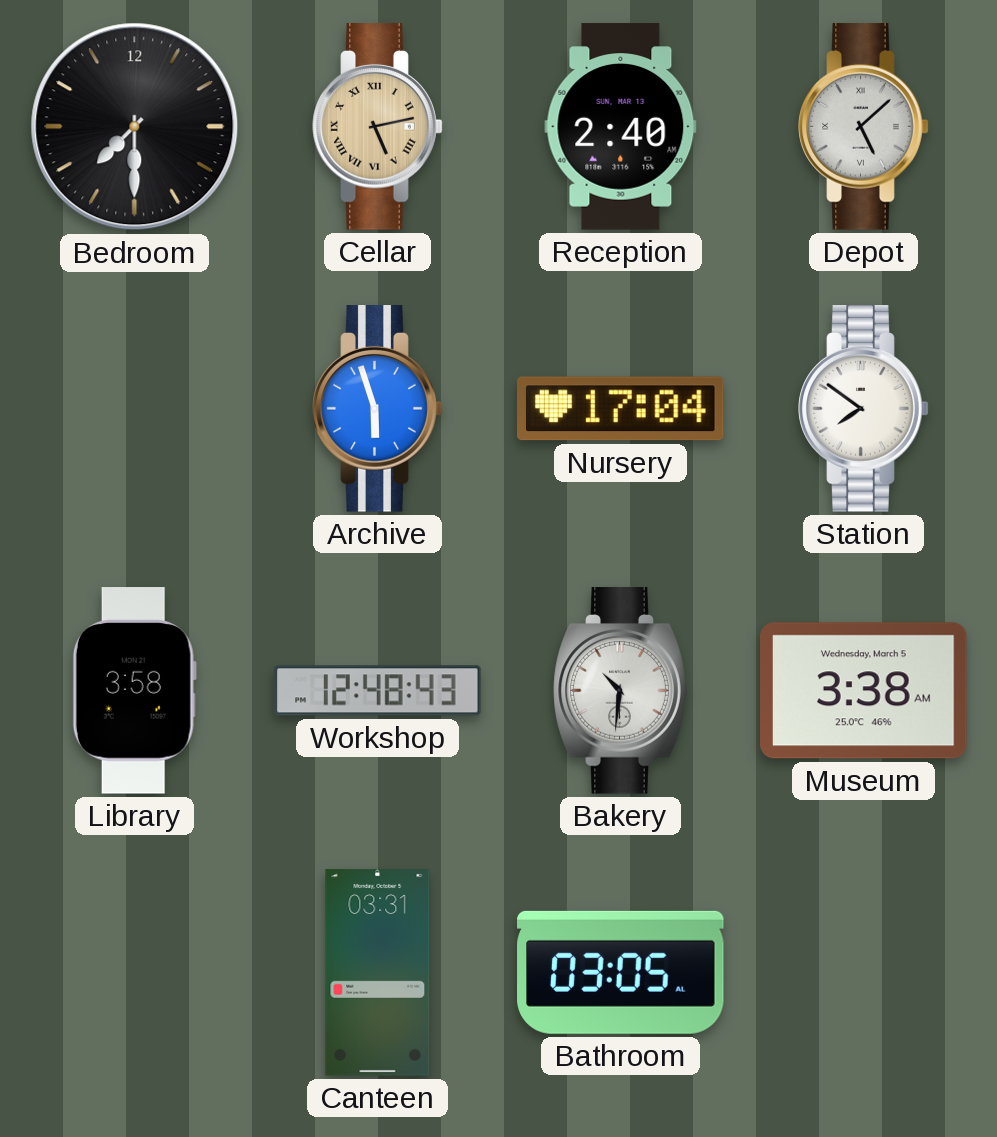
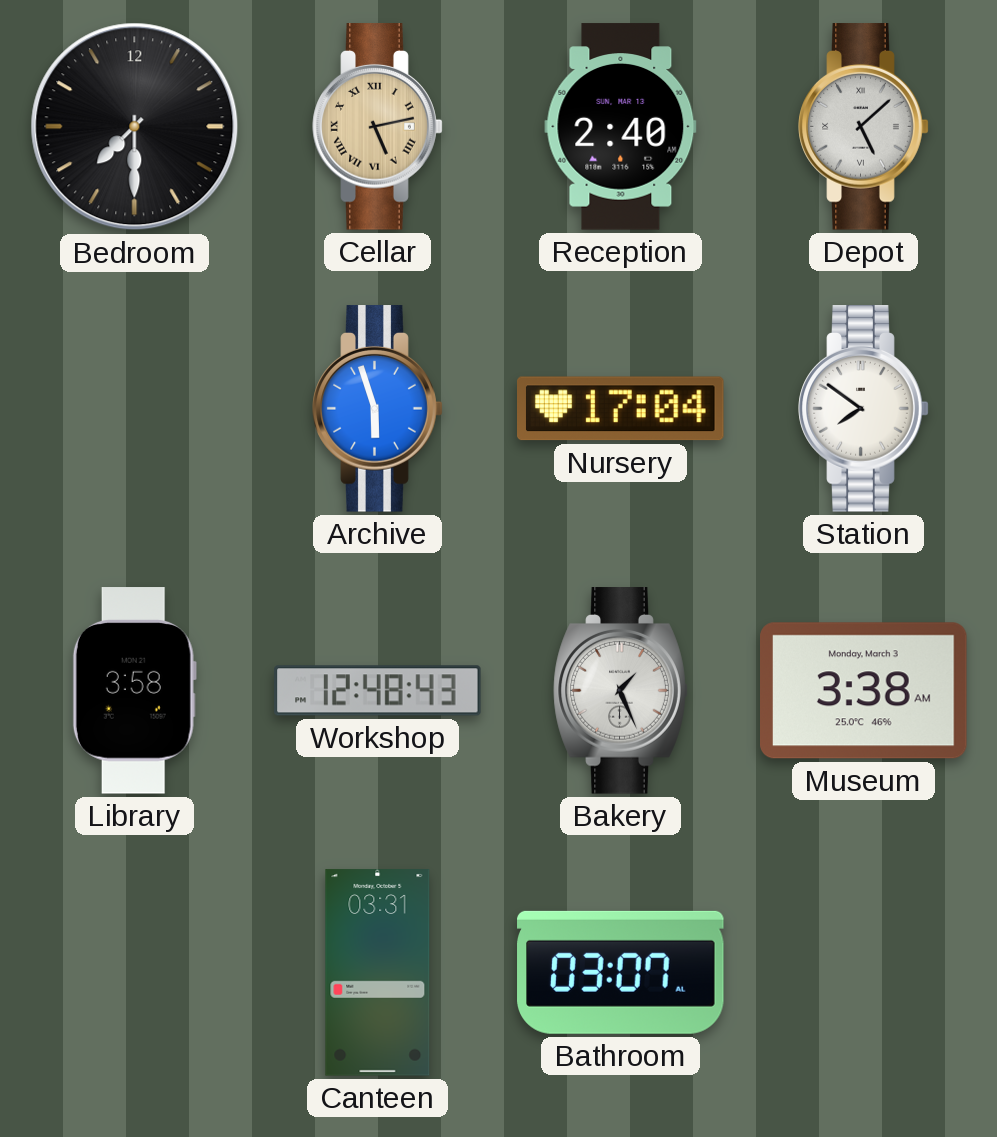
Bakery: 10:31 -> 1:26
Museum date: Wednesday, March 5 -> Monday, March 3
Bathroom: 03:05 -> 03:07
